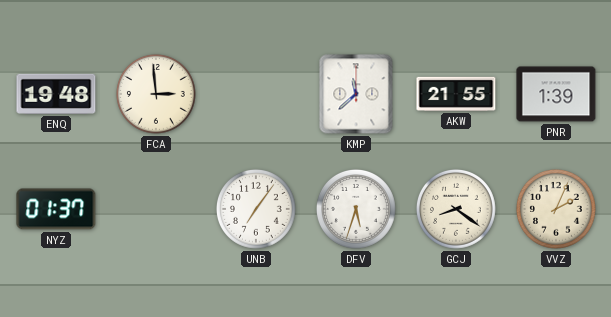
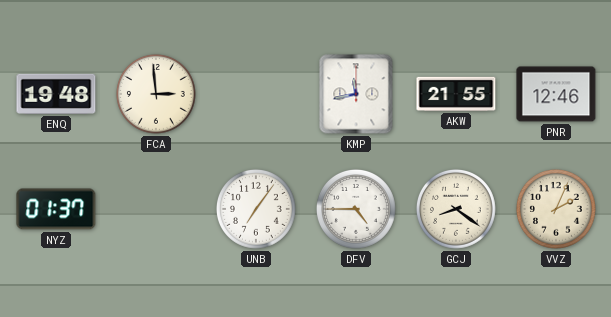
KMP: 11:38 -> 11:43
PNR: 1:39 -> 12:46
DFV: 5:33 -> 4:45
